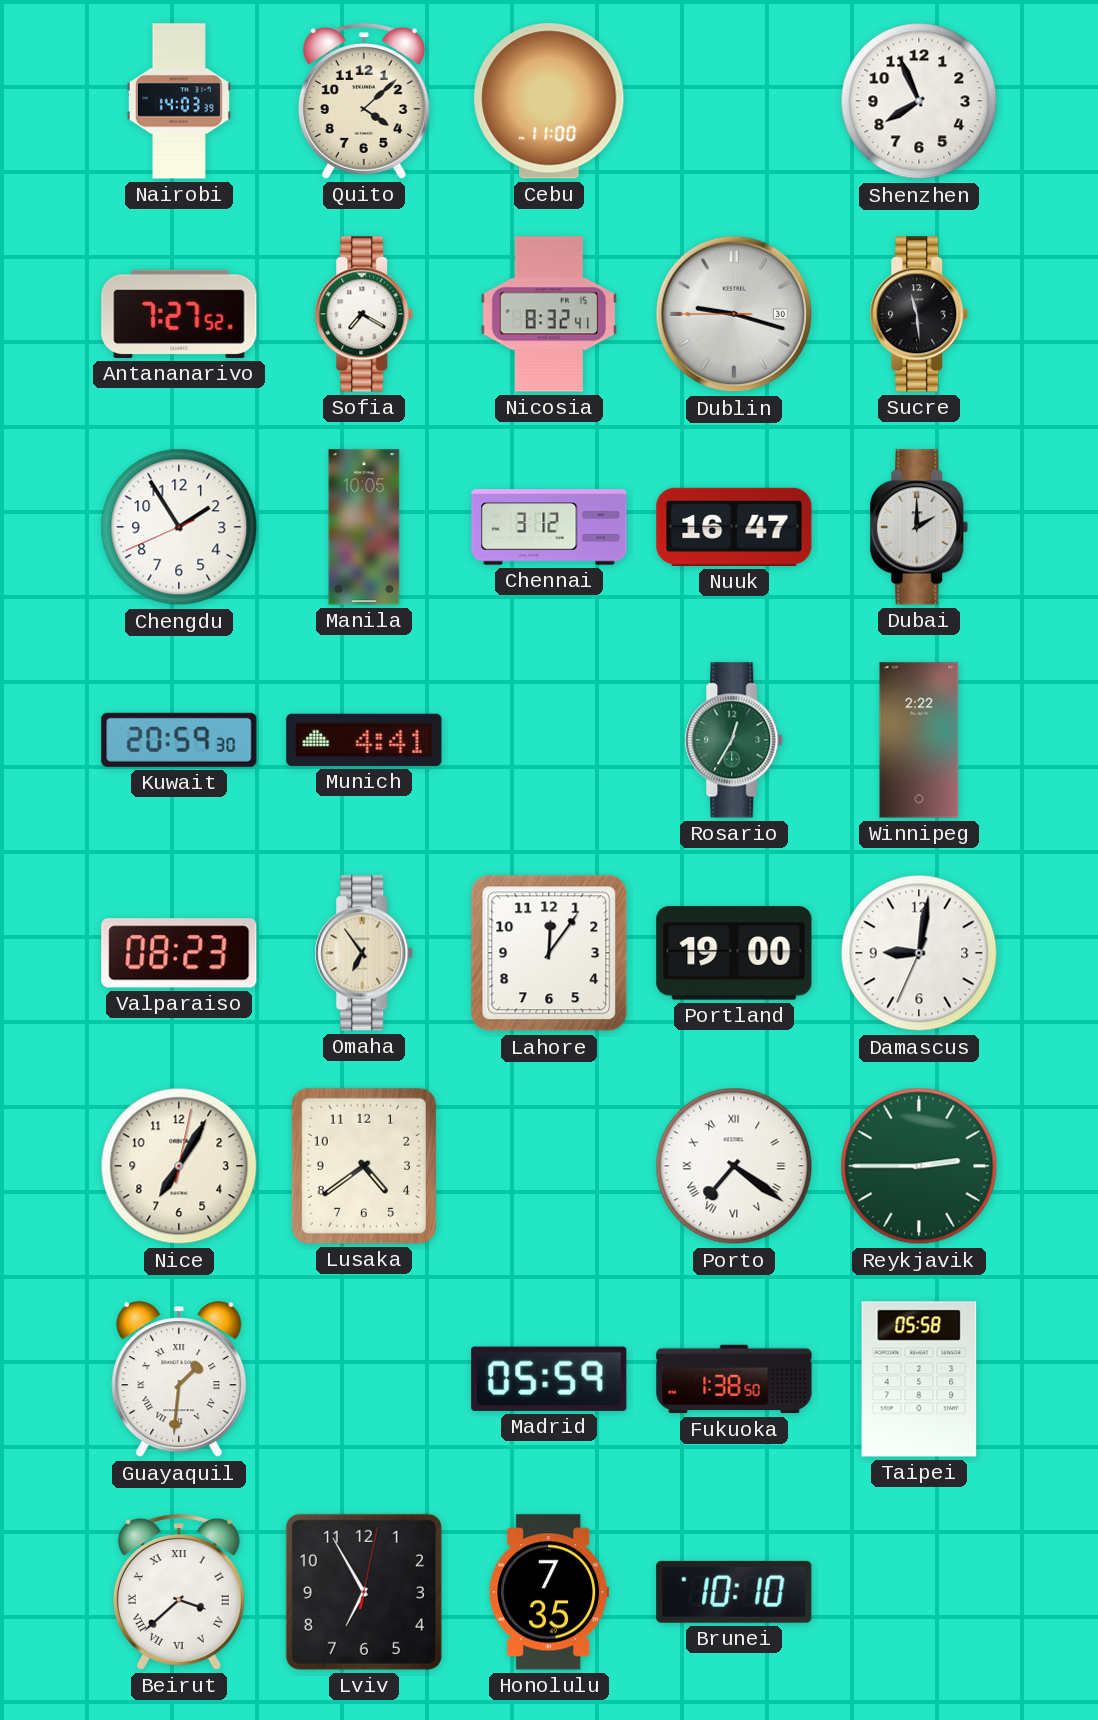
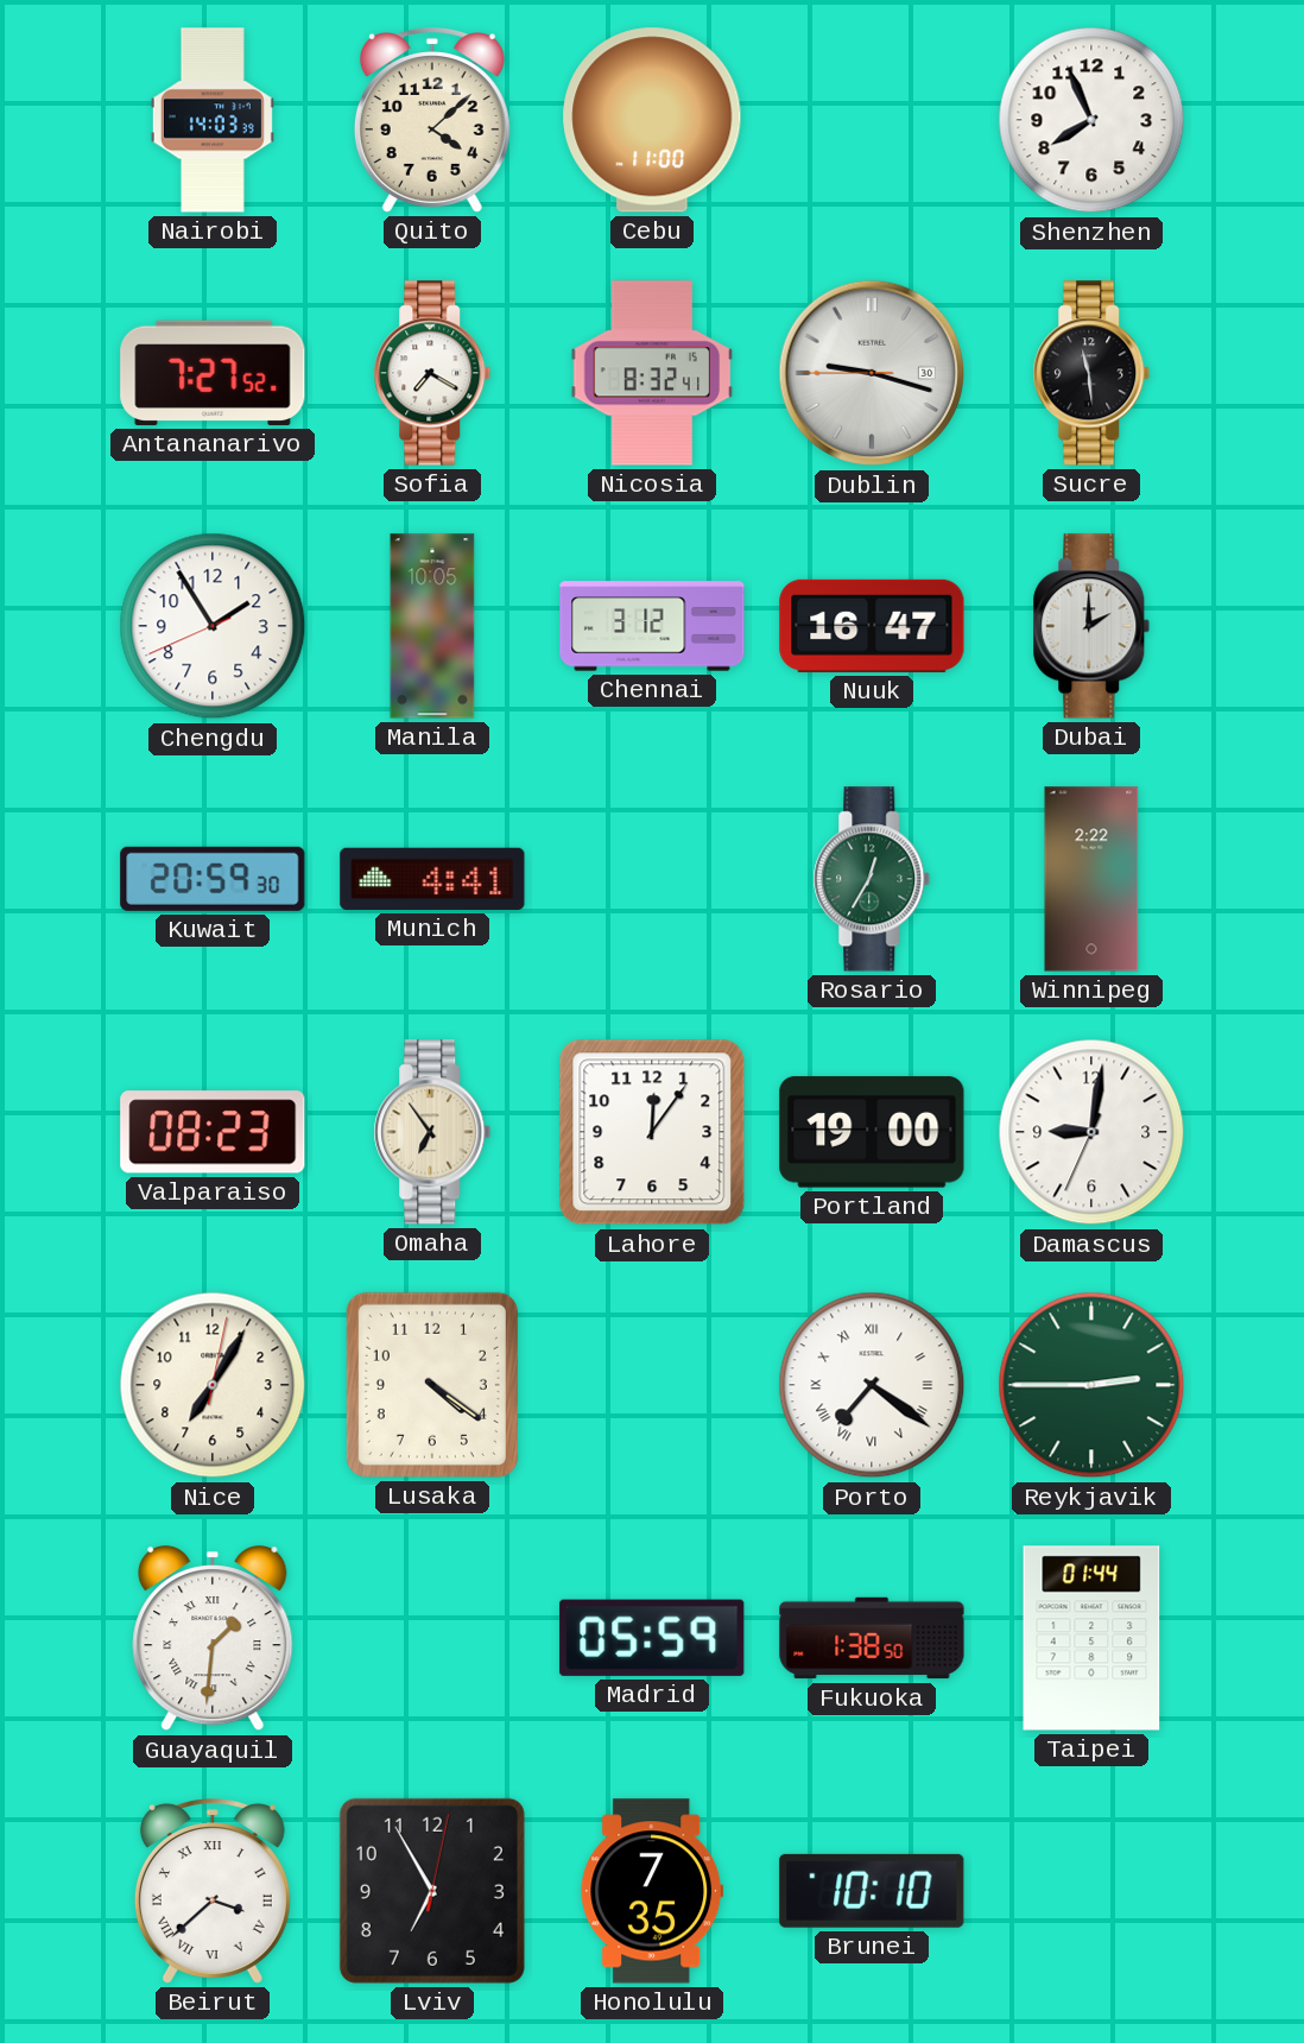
Lusaka: 4:39 -> 4:21
Taipei: 05:58 -> 01:44
